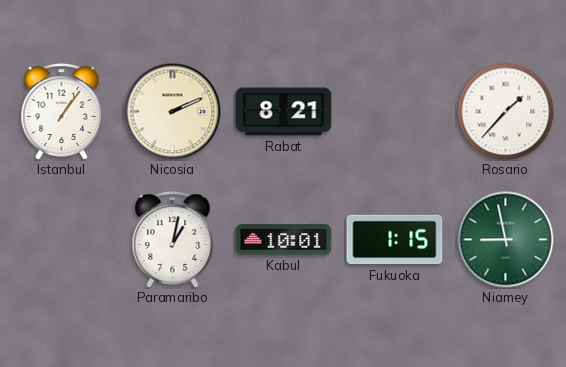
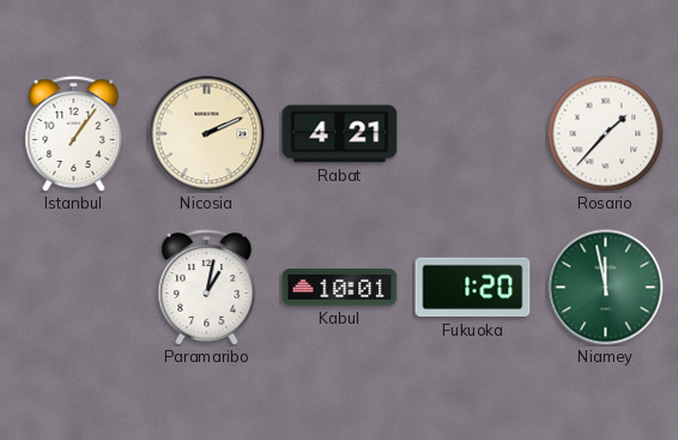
Rabat: 8:21 -> 4:21
Fukuoka: 1:15 -> 1:20
Niamey: 8:58 -> 11:58
